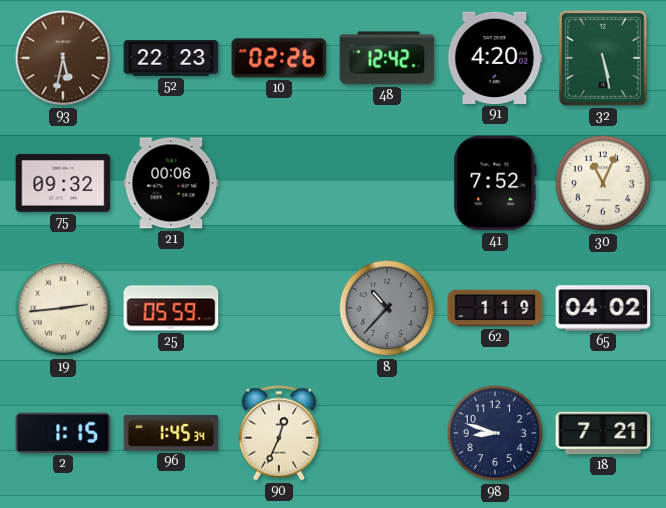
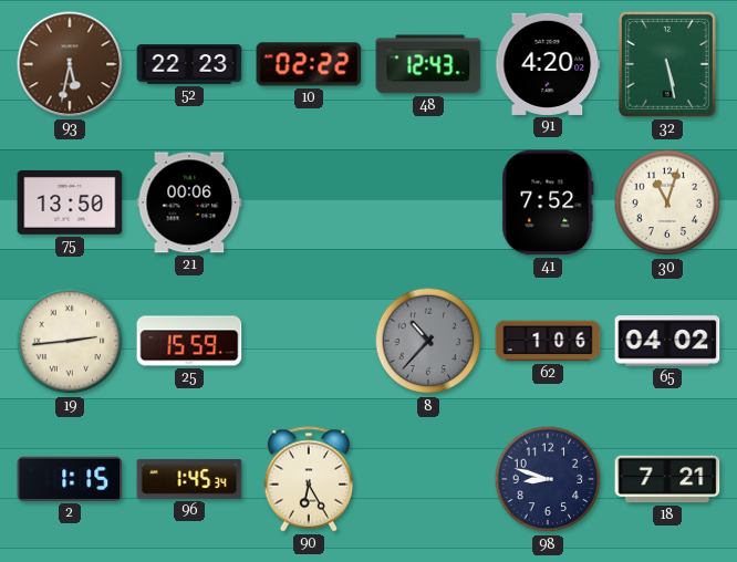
10: 02:26 -> 02:22
48: 12:42 -> 12:43
75: 09:32 -> 13:50
30: 11:04 -> 11:03
25: 05:59 -> 15:59
62: 1:19 -> 1:06
90: 12:34 -> 6:25
